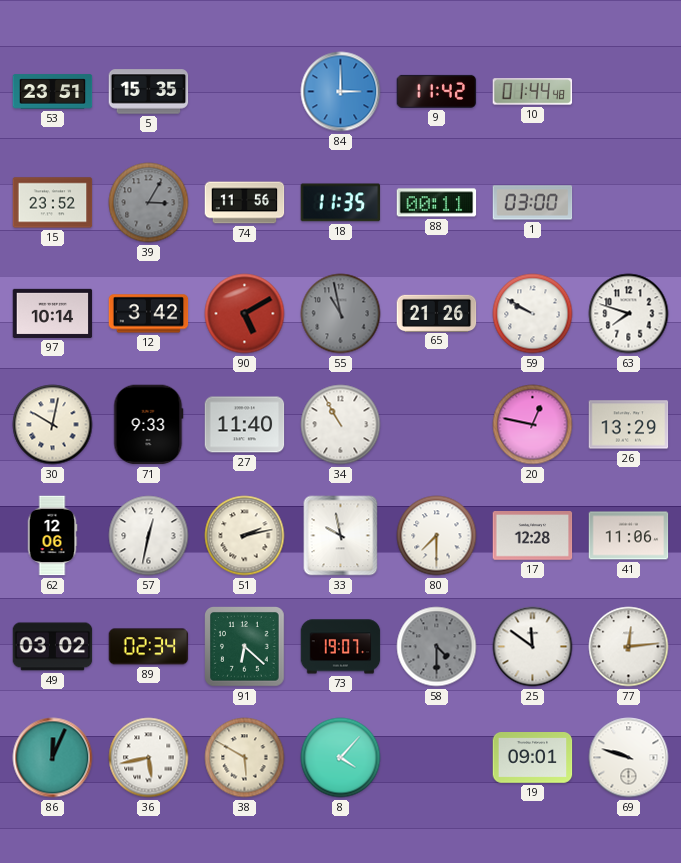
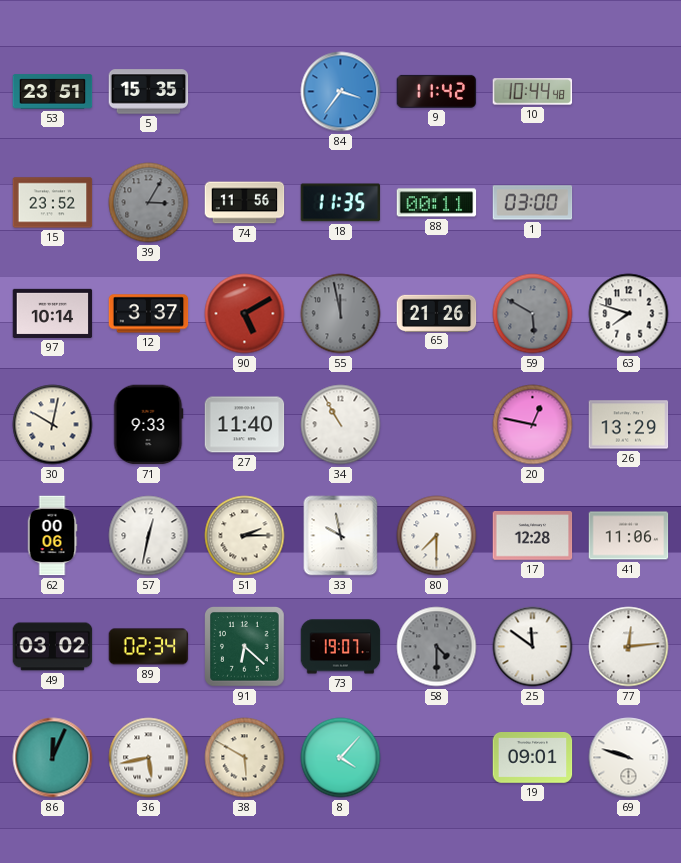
84: 3:00 -> 3:36
10: 01:44 -> 10:44
12: 3:42 -> 3:37
55: 10:58 -> 11:58
59: 9:50 -> 5:50
59 dial: white -> grey
62: 12:06 -> 00:06
51: 2:13 -> 2:15
